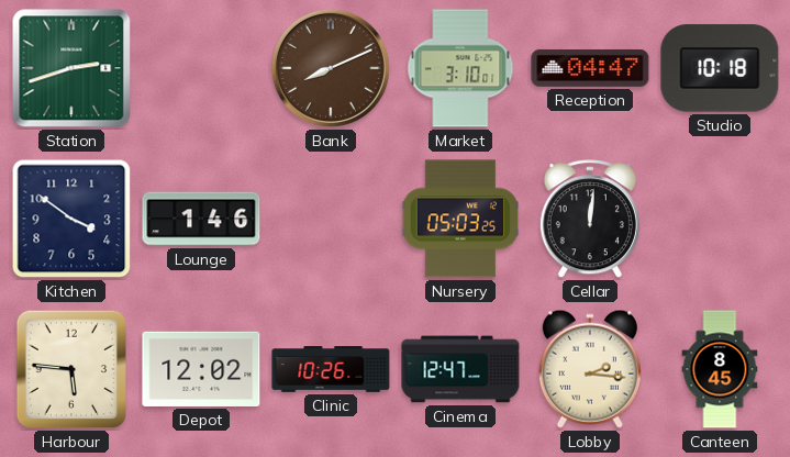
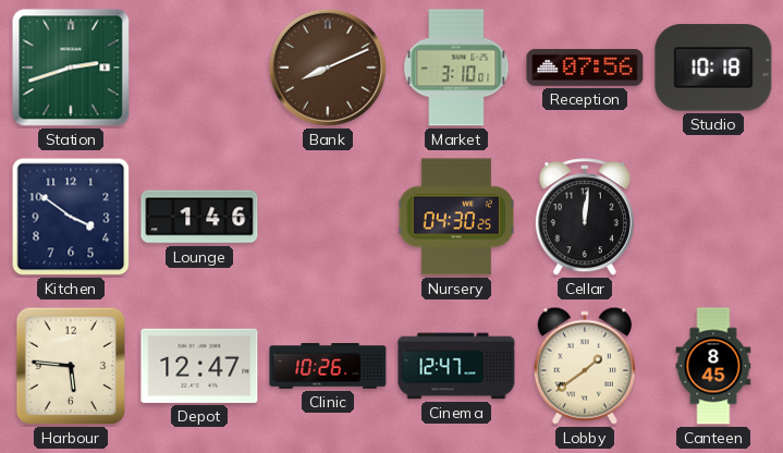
Reception: 04:47 -> 07:56
Nursery: 05:03 -> 04:30
Depot: 12:02 -> 12:47
Lobby: 2:16 -> 1:39
